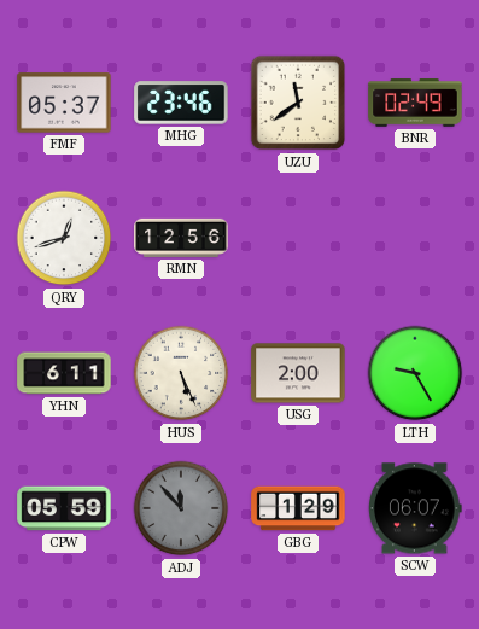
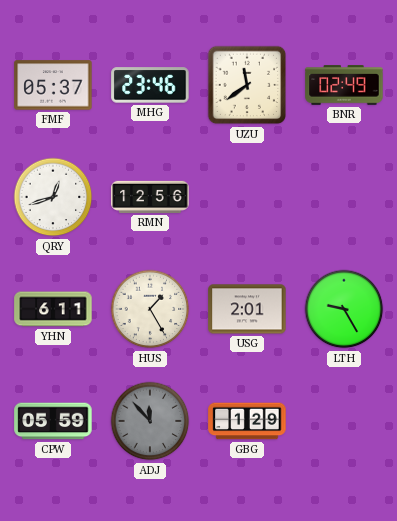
HUS: 5:26 -> 1:25
USG: 2:00 -> 2:01
SCW: 06:07 -> none
